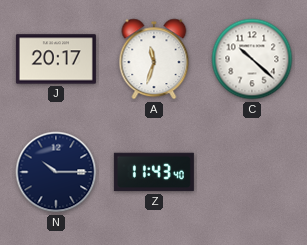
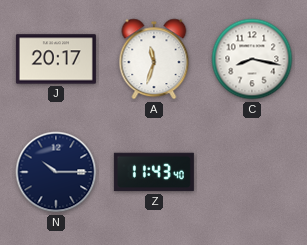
C: 10:22 -> 8:17
